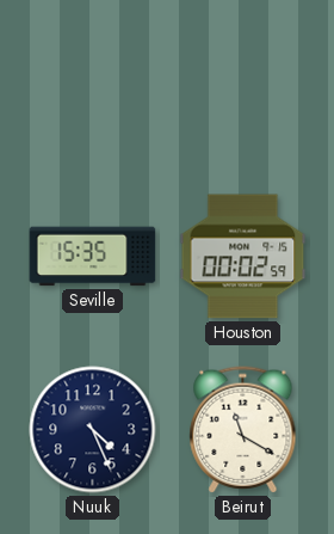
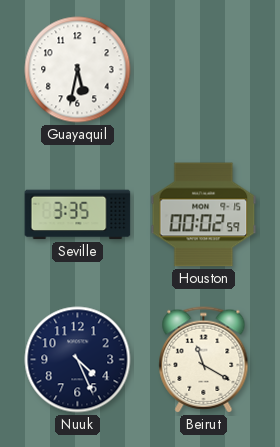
Guayaquil: none -> 5:32
Seville: 15:35 -> 3:35
